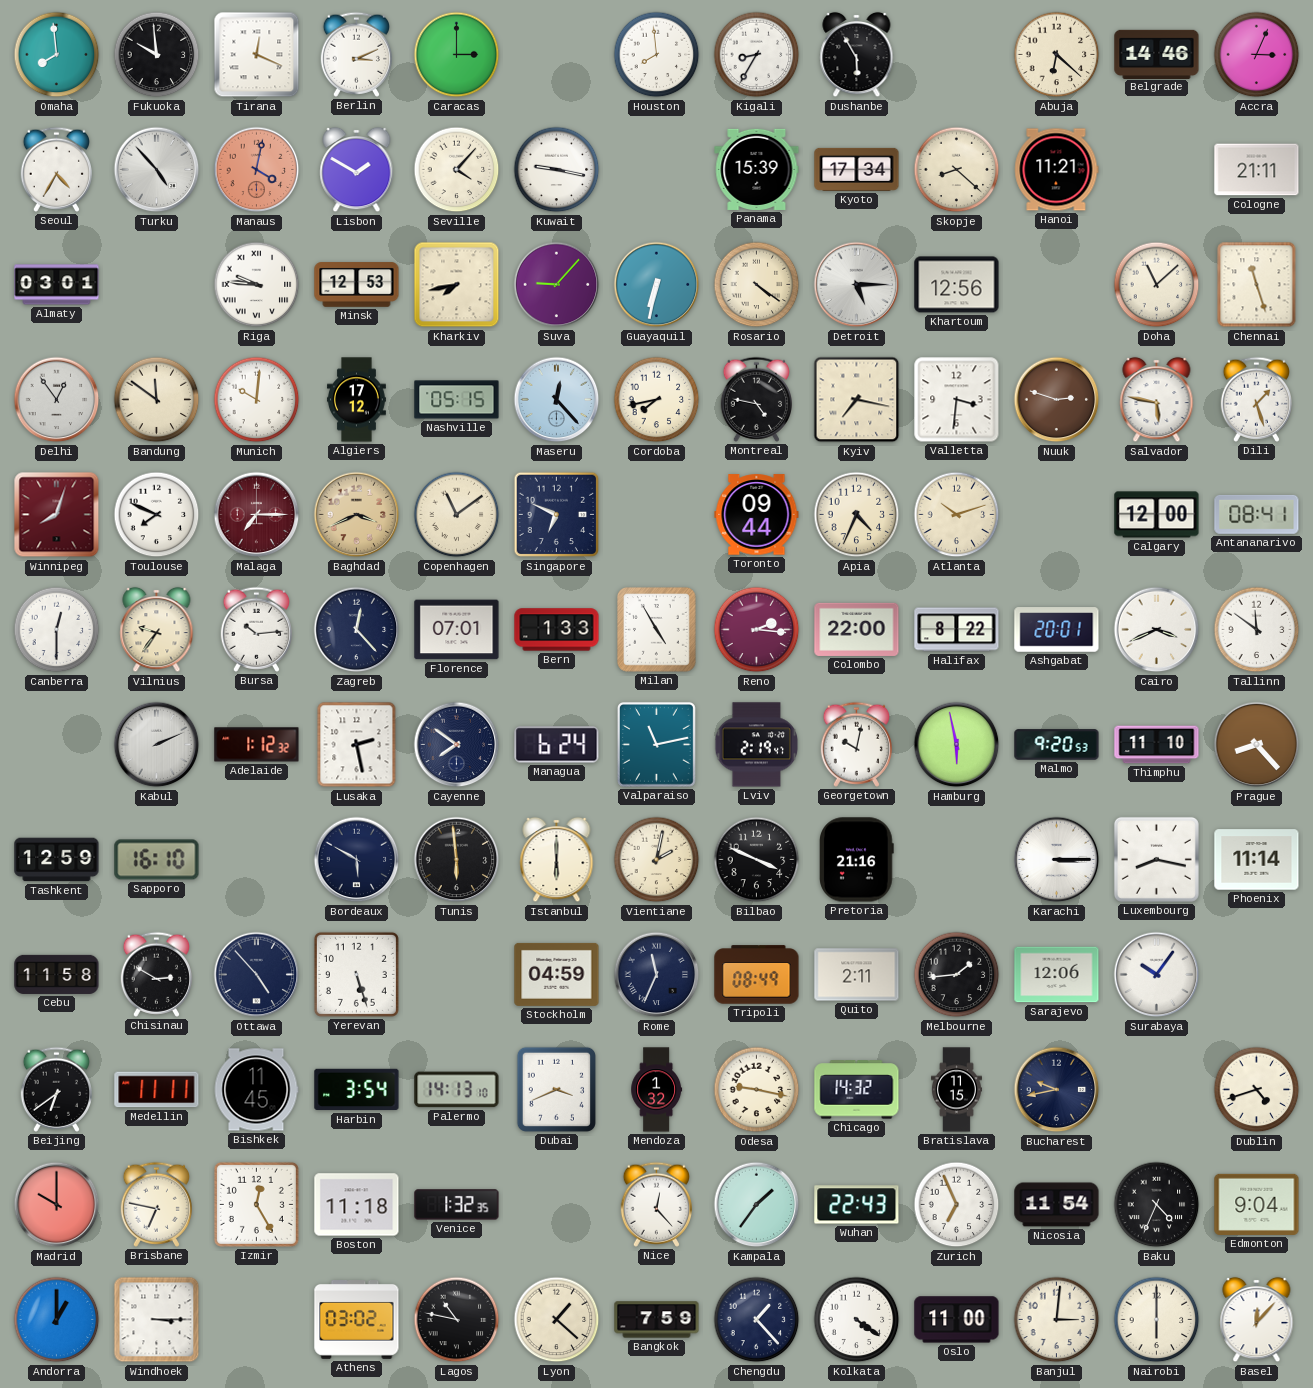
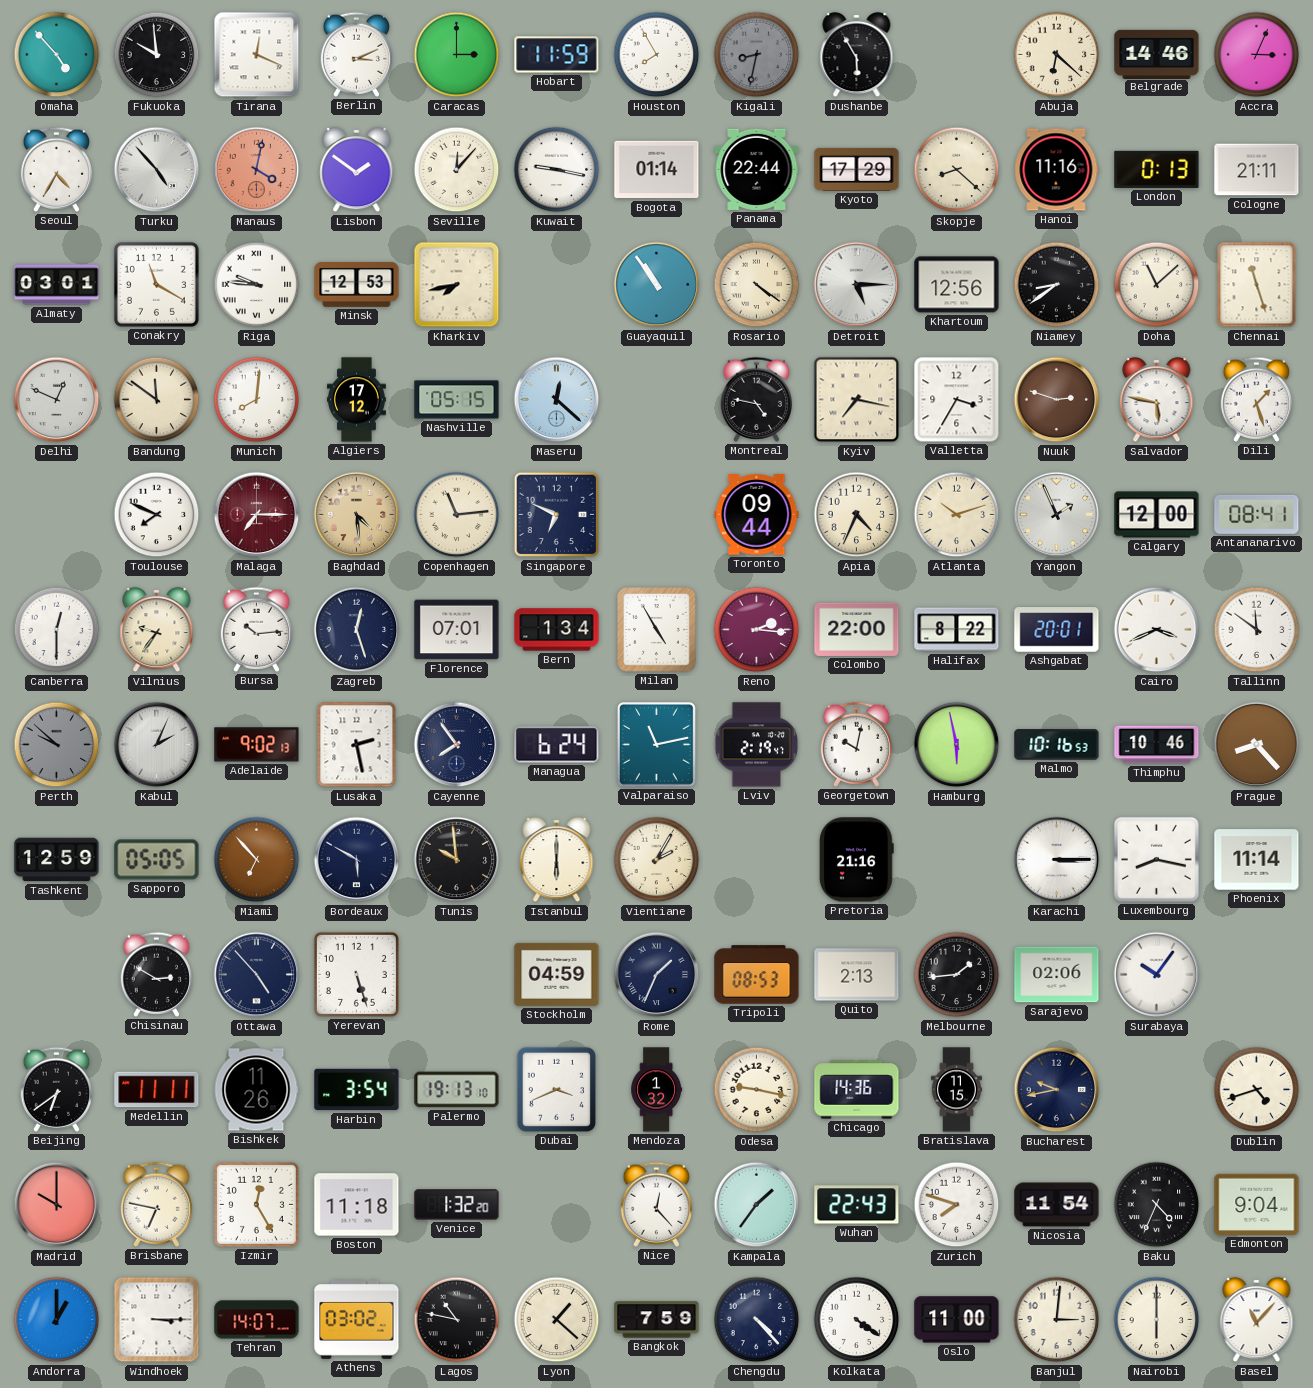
Omaha: 7:59 -> 4:53
Hobart: none -> 11:59
Houston: 7:59 -> 7:55
Kigali: 8:35 -> 8:32
Kigali dial: white -> grey
Lisbon: 1:50 -> 1:51
Seville: 4:07 -> 12:07
Bogota: none -> 01:14
Panama: 15:39 -> 22:44
Kyoto: 17:34 -> 17:29
Hanoi: 11:21 -> 11:16
London: none -> 0:13
Conakry: none -> 11:20
Suva: 9:07 -> none
Guayaquil: 6:32 -> 10:54
Niamey: none -> 8:39
Delhi: 12:54 -> 12:49
Munich: 10:01 -> 8:01
Maseru: 12:23 -> 12:22
Cordoba: 7:43 -> none
Valletta: 3:31 -> 3:35
Winnipeg: 8:03 -> none
Baghdad: 3:41 -> 4:29
Copenhagen: 11:09 -> 11:14
Yangon: none -> 1:56
Zagreb: 12:23 -> 12:27
Bern: 1:33 -> 1:34
Perth: none -> 9:52
Kabul: 2:11 -> 2:04
Adelaide: 1:12 -> 9:02
Cayenne: 7:51 -> 7:54
Malmo: 9:20 -> 10:16
Thimphu: 11:10 -> 10:46
Sapporo: 16:10 -> 05:05
Miami: none -> 6:53
Tunis: 5:59 -> 9:59
Vientiane: 2:02 -> 2:05
Bilbao: 3:49 -> none
Cebu: 11:58 -> none
Rome: 11:34 -> 1:34
Tripoli: 08:49 -> 08:53
Quito: 2:11 -> 2:13
Sarajevo: 12:06 -> 02:06
Bishkek: 11:45 -> 11:26
Palermo: 14:13 -> 19:13
Chicago: 14:32 -> 14:36
Venice: 1:32:35 -> 1:32:20
Zurich: 6:56 -> 7:48
Tehran: none -> 14:07
Chengdu: 1:23 -> 4:23
Basel: 12:07 -> 11:07
